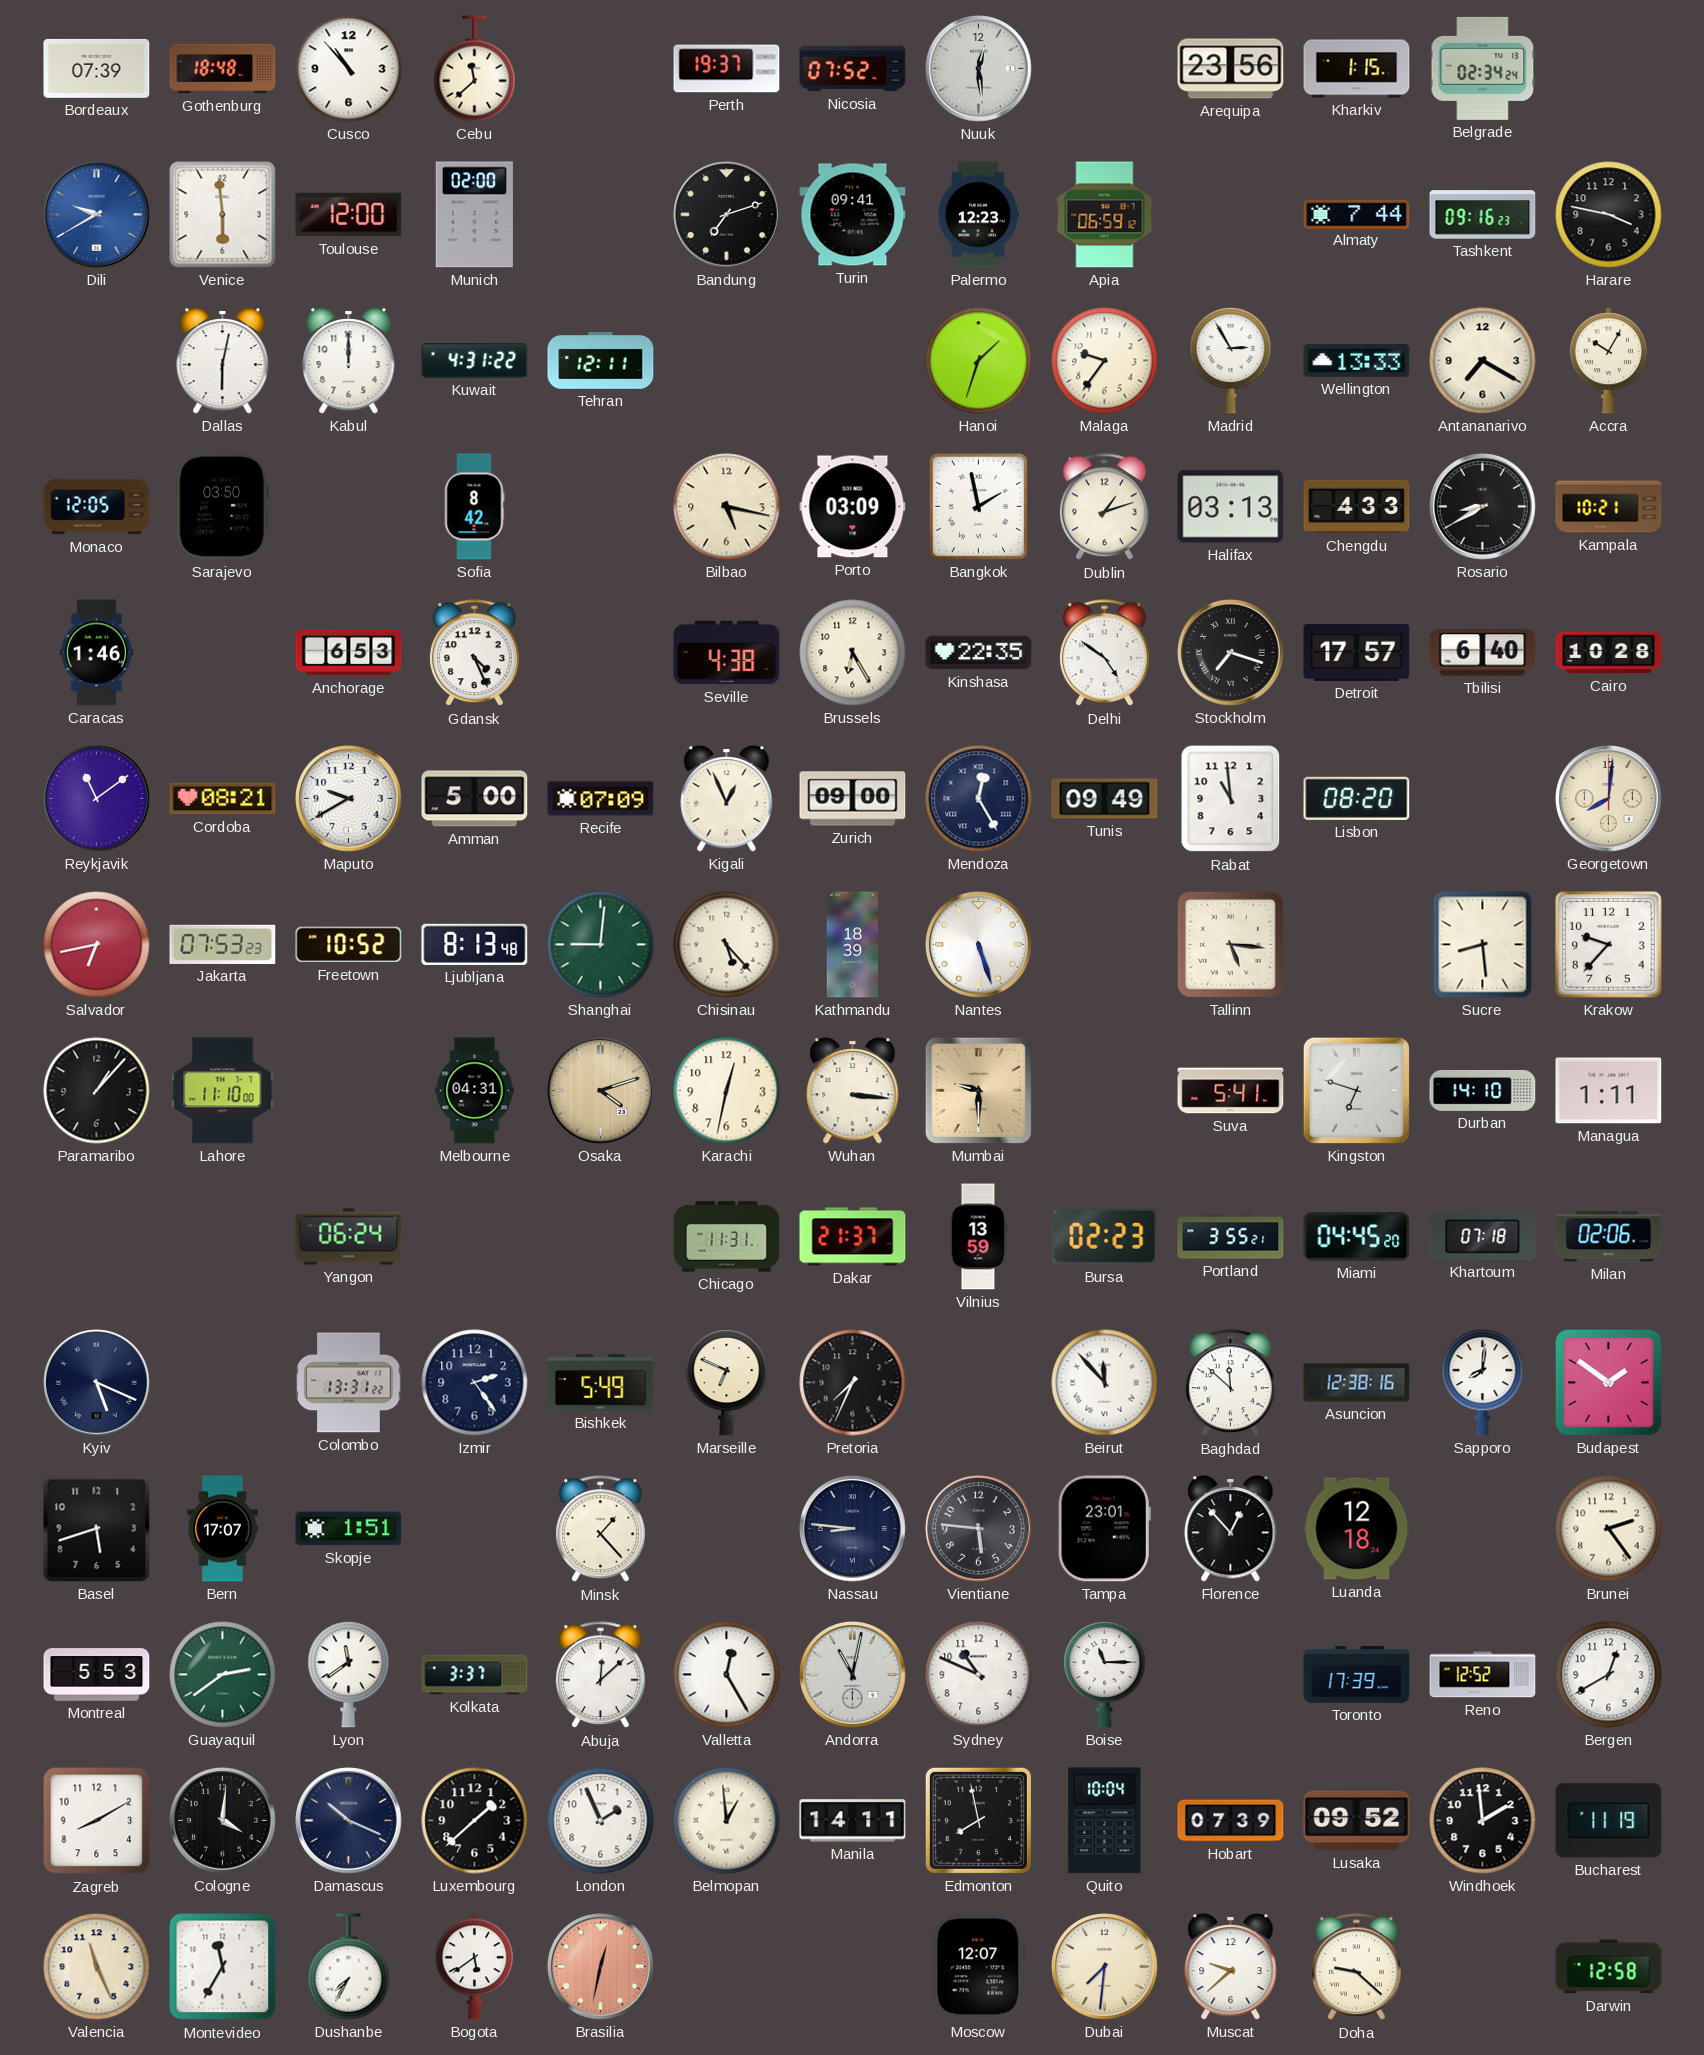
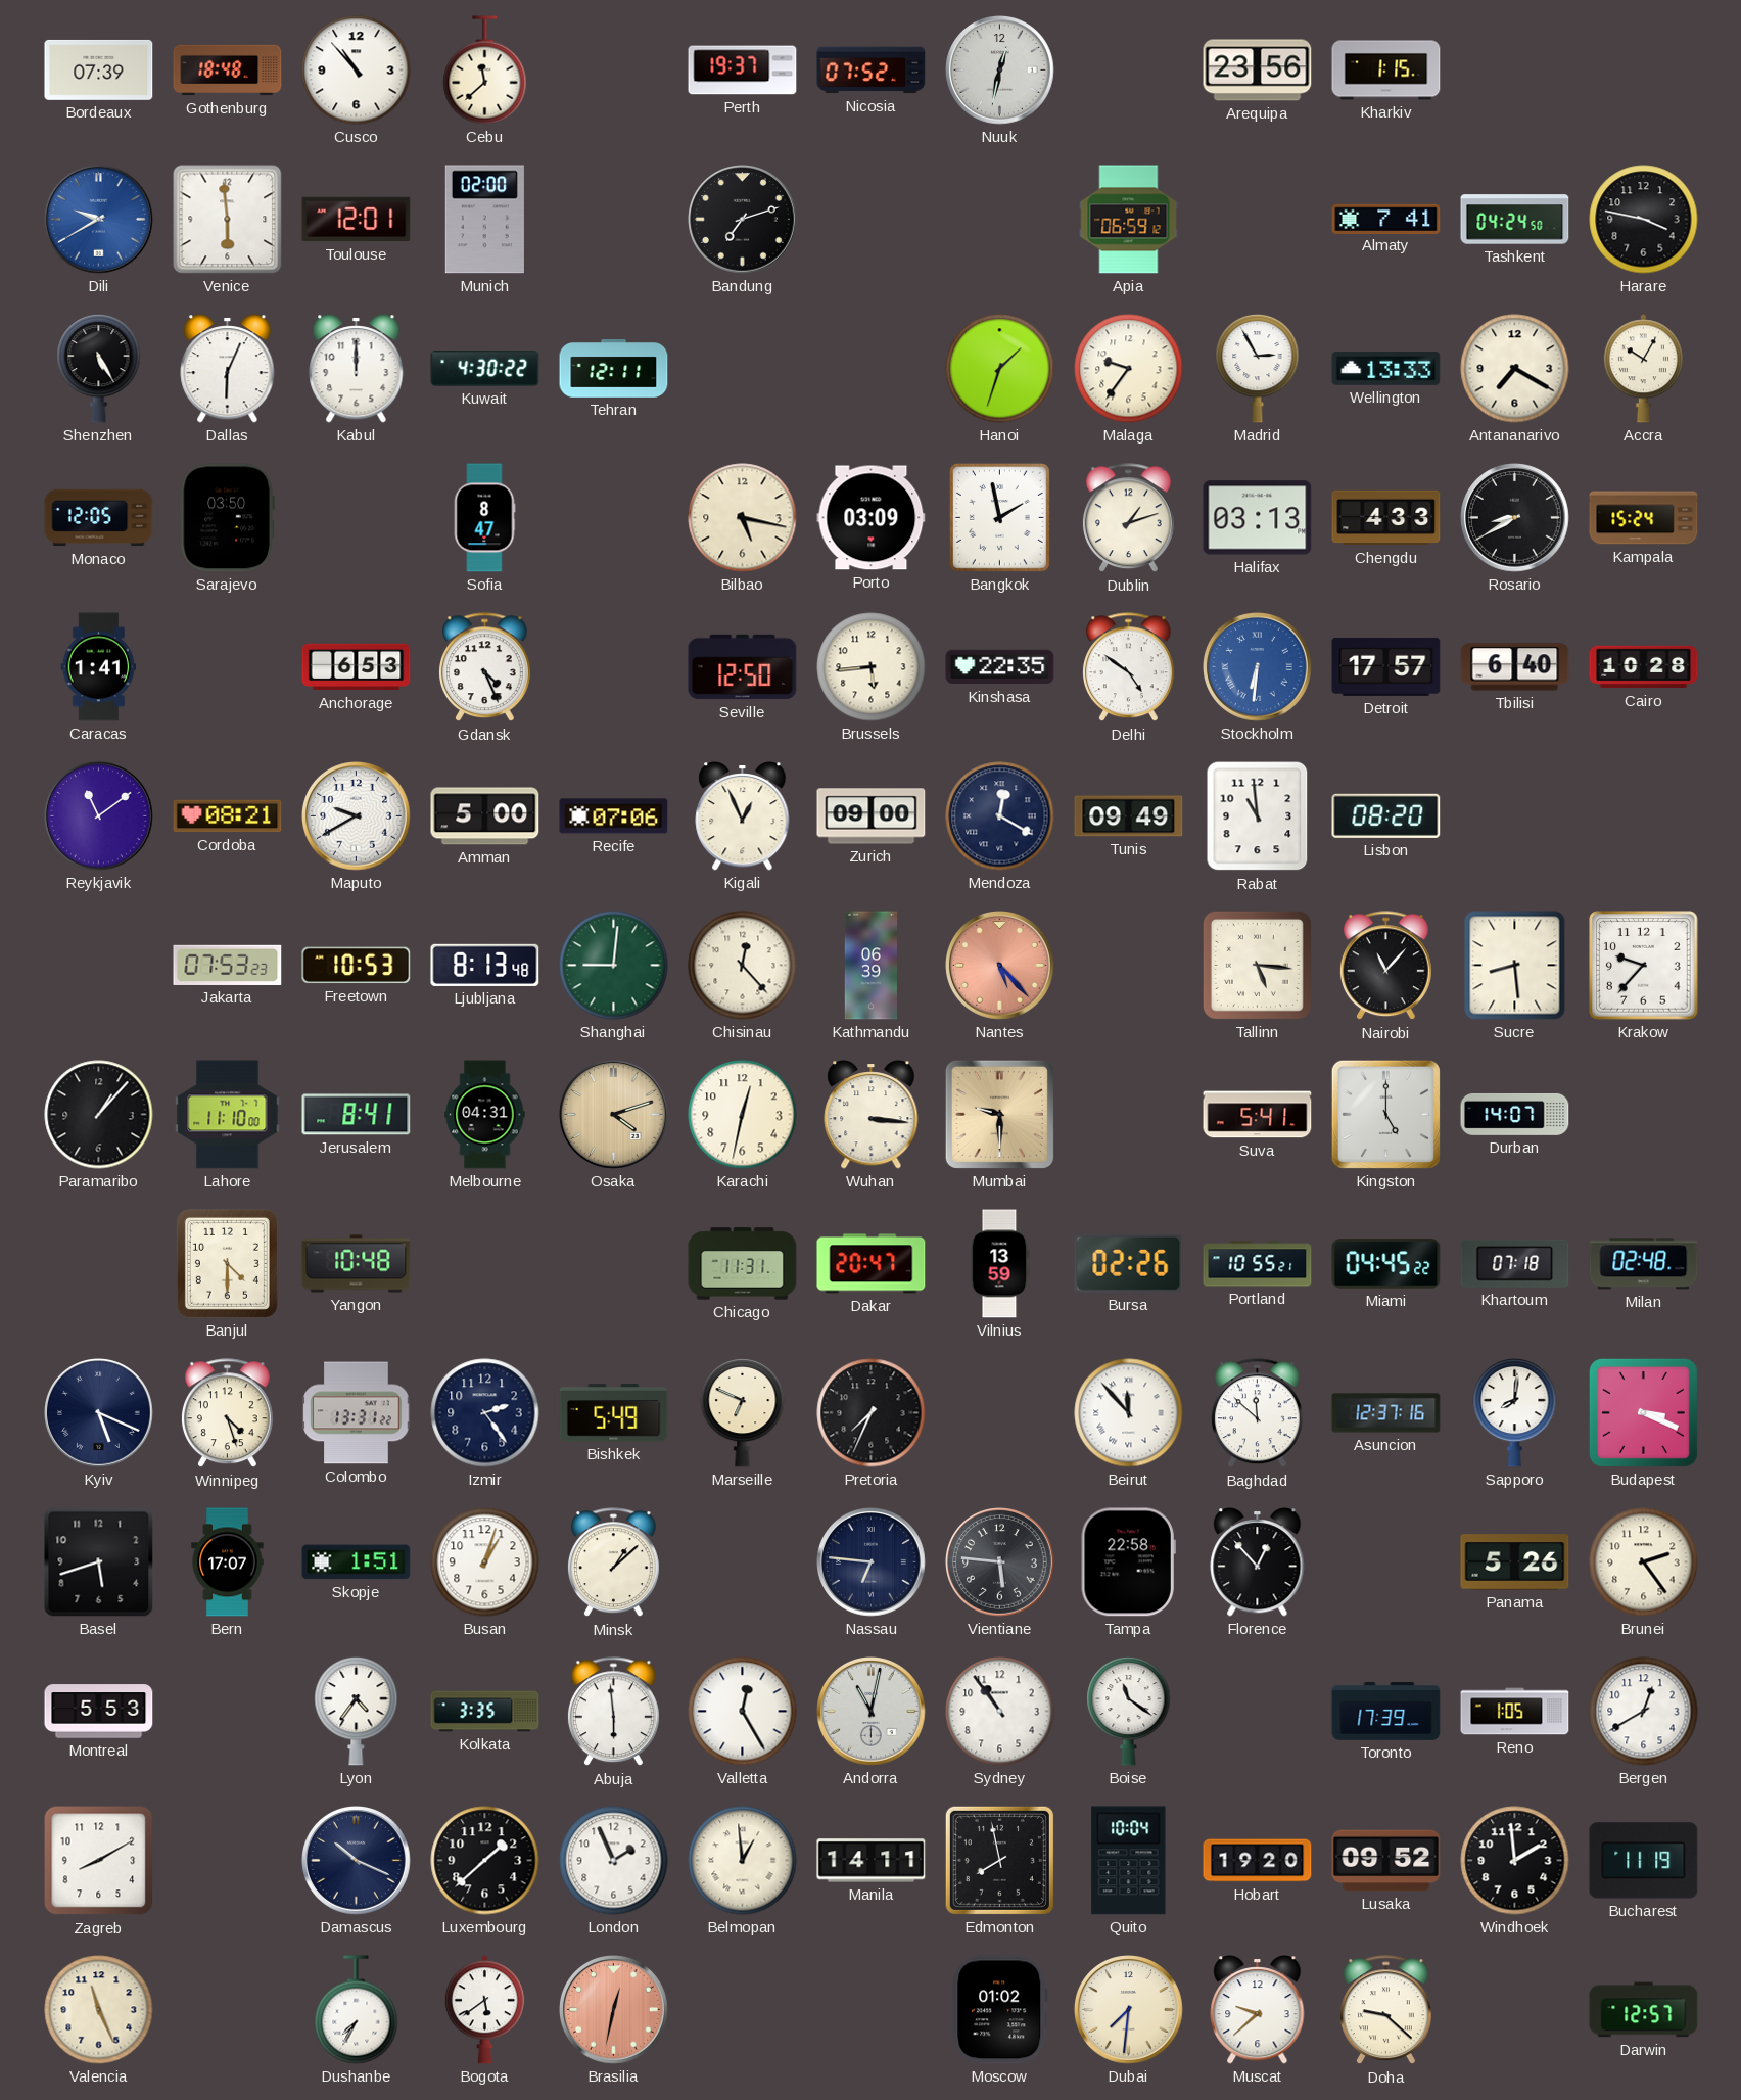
Nuuk: 12:29 -> 12:32
Belgrade: 02:34 -> none
Toulouse: 12:00 -> 12:01
Turin: 09:41 -> none
Palermo: 12:23 -> none
Almaty: 7:44 -> 7:41
Tashkent: 09:16 -> 04:24
Shenzhen: none -> 5:25
Dallas: 6:02 -> 6:04
Kuwait: 4:31 -> 4:30
Sofia: 8:42 -> 8:47
Kampala: 10:21 -> 15:24
Caracas: 1:46 -> 1:41
Seville: 4:38 -> 12:50
Brussels: 6:25 -> 5:44
Stockholm: 7:18 -> 6:31
Stockholm dial: black -> blue
Recife: 07:09 -> 07:06
Mendoza: 12:25 -> 12:20
Georgetown: 8:01 -> none
Salvador: 6:43 -> none
Freetown: 10:52 -> 10:53
Chisinau: 5:23 -> 12:23
Kathmandu: 18:39 -> 06:39
Nantes: 5:27 -> 5:23
Nantes dial: white -> salmon
Nairobi: none -> 11:07
Jerusalem: none -> 8:41
Kingston: 6:48 -> 5:00
Durban: 14:10 -> 14:07
Managua: 1:11 -> none
Banjul: none -> 4:30
Yangon: 06:24 -> 10:48
Dakar: 21:37 -> 20:47
Bursa: 02:23 -> 02:26
Portland: 3:55 -> 10:55
Miami: 04:45:20 -> 04:45:22
Milan: 02:06 -> 02:48
Winnipeg: none -> 4:27
Asuncion: 12:38 -> 12:37
Budapest: 1:51 -> 3:19
Busan: none -> 1:03
Minsk: 1:23 -> 1:08
Nassau: 8:46 -> 6:46
Tampa: 23:01 -> 22:58
Luanda: 12:18 -> none
Panama: none -> 5:26
Guayaquil: 2:39 -> none
Lyon: 11:39 -> 4:36
Kolkata: 3:37 -> 3:35
Abuja: 12:08 -> 5:59
Sydney: 10:49 -> 10:54
Boise: 11:15 -> 11:21
Reno: 12:52 -> 1:05
Cologne: 4:01 -> none
Hobart: 07:39 -> 19:20
Montevideo: 11:35 -> none
Moscow: 12:07 -> 01:02
Darwin: 12:58 -> 12:57
